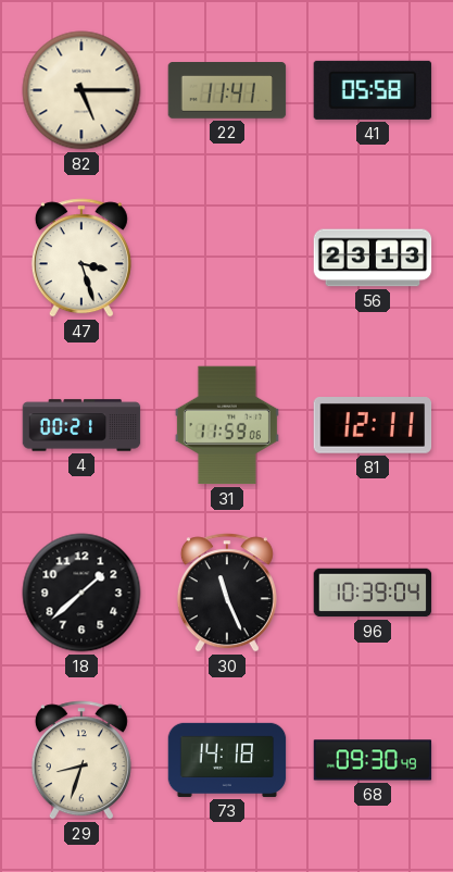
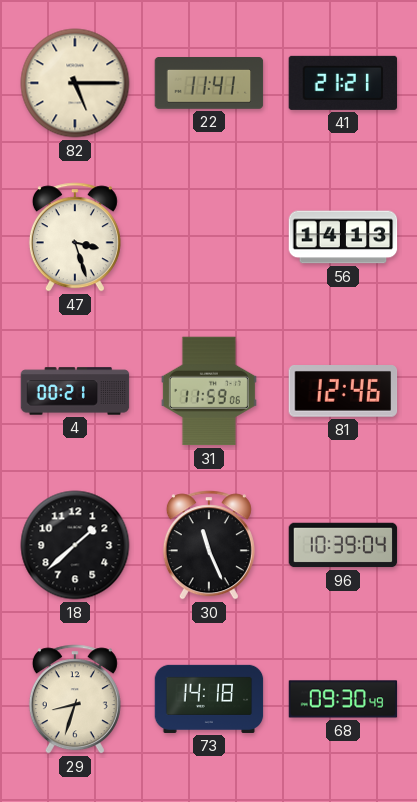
41: 05:58 -> 21:21
56: 23:13 -> 14:13
81: 12:11 -> 12:46
